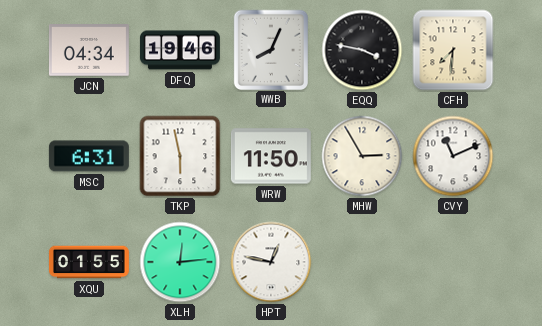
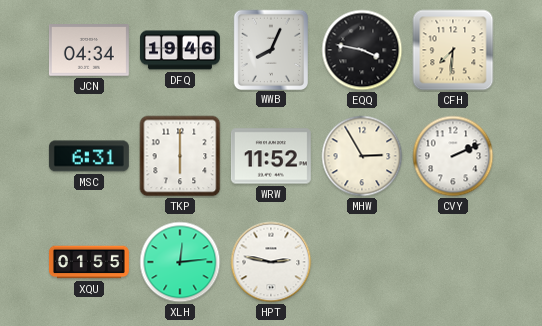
TKP: 5:58 -> 6:00
WRW: 11:50 -> 11:52
CVY: 11:11 -> 2:11
HPT: 12:47 -> 2:47
